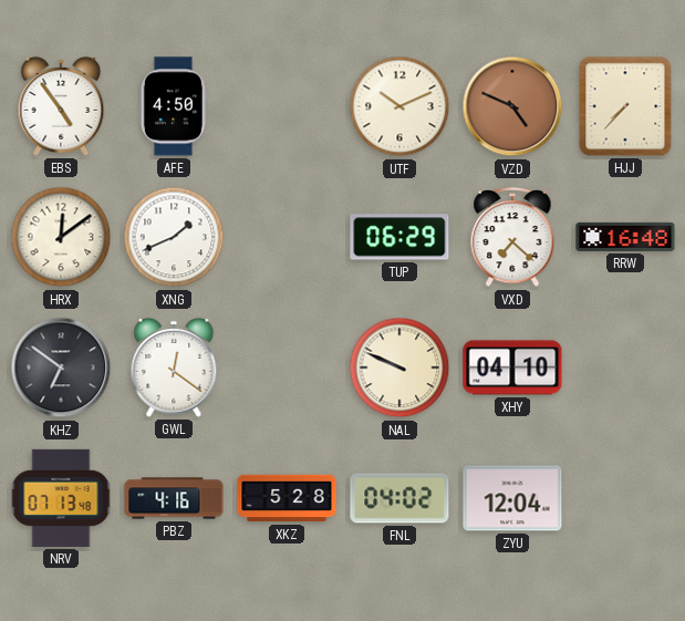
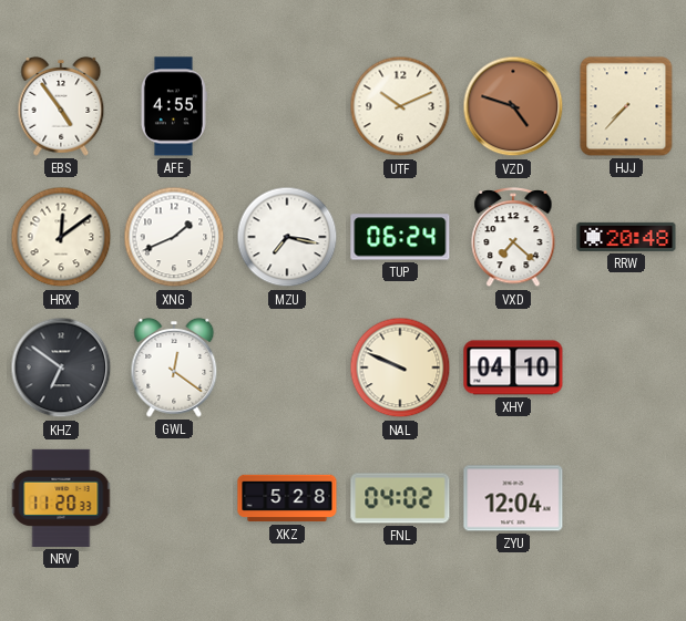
AFE: 4:50 -> 4:55
VZD: 4:49 -> 4:48
MZU: none -> 7:17
TUP: 06:29 -> 06:24
RRW: 16:48 -> 20:48
NRV: 07:13 -> 11:20
PBZ: 4:16 -> none
